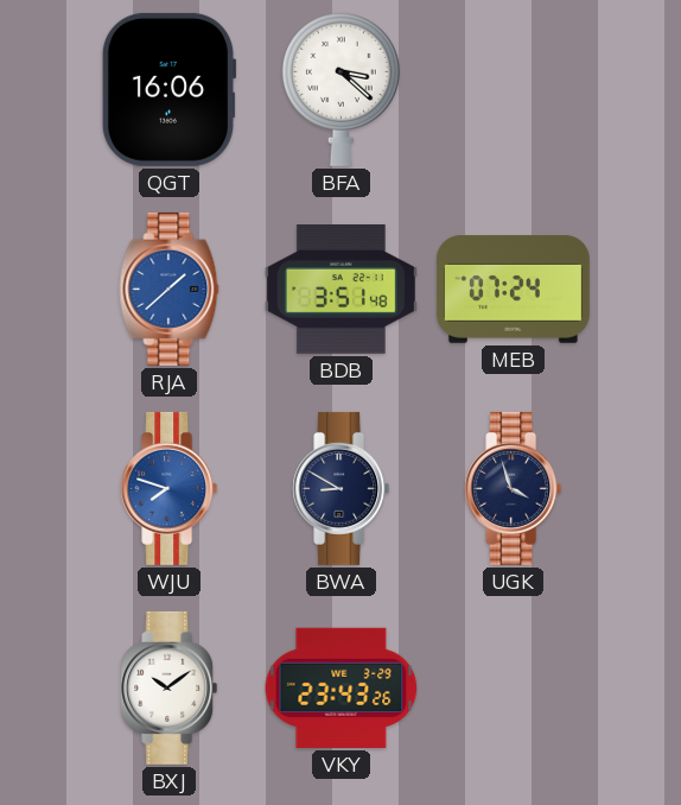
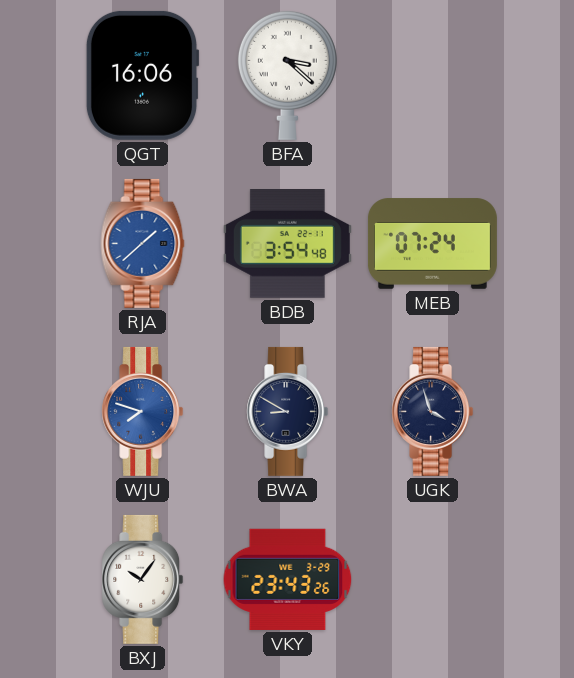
BDB: 3:51 -> 3:54
BXJ: 10:09 -> 10:06
